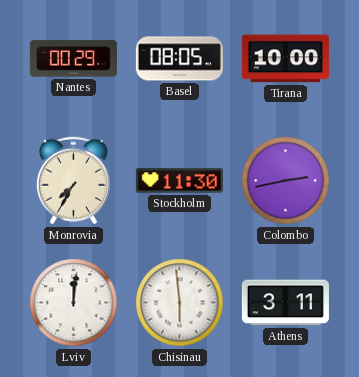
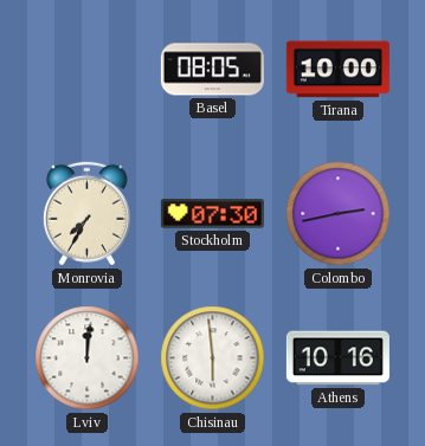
Nantes: 00:29 -> none
Stockholm: 11:30 -> 07:30
Athens: 3:11 -> 10:16
